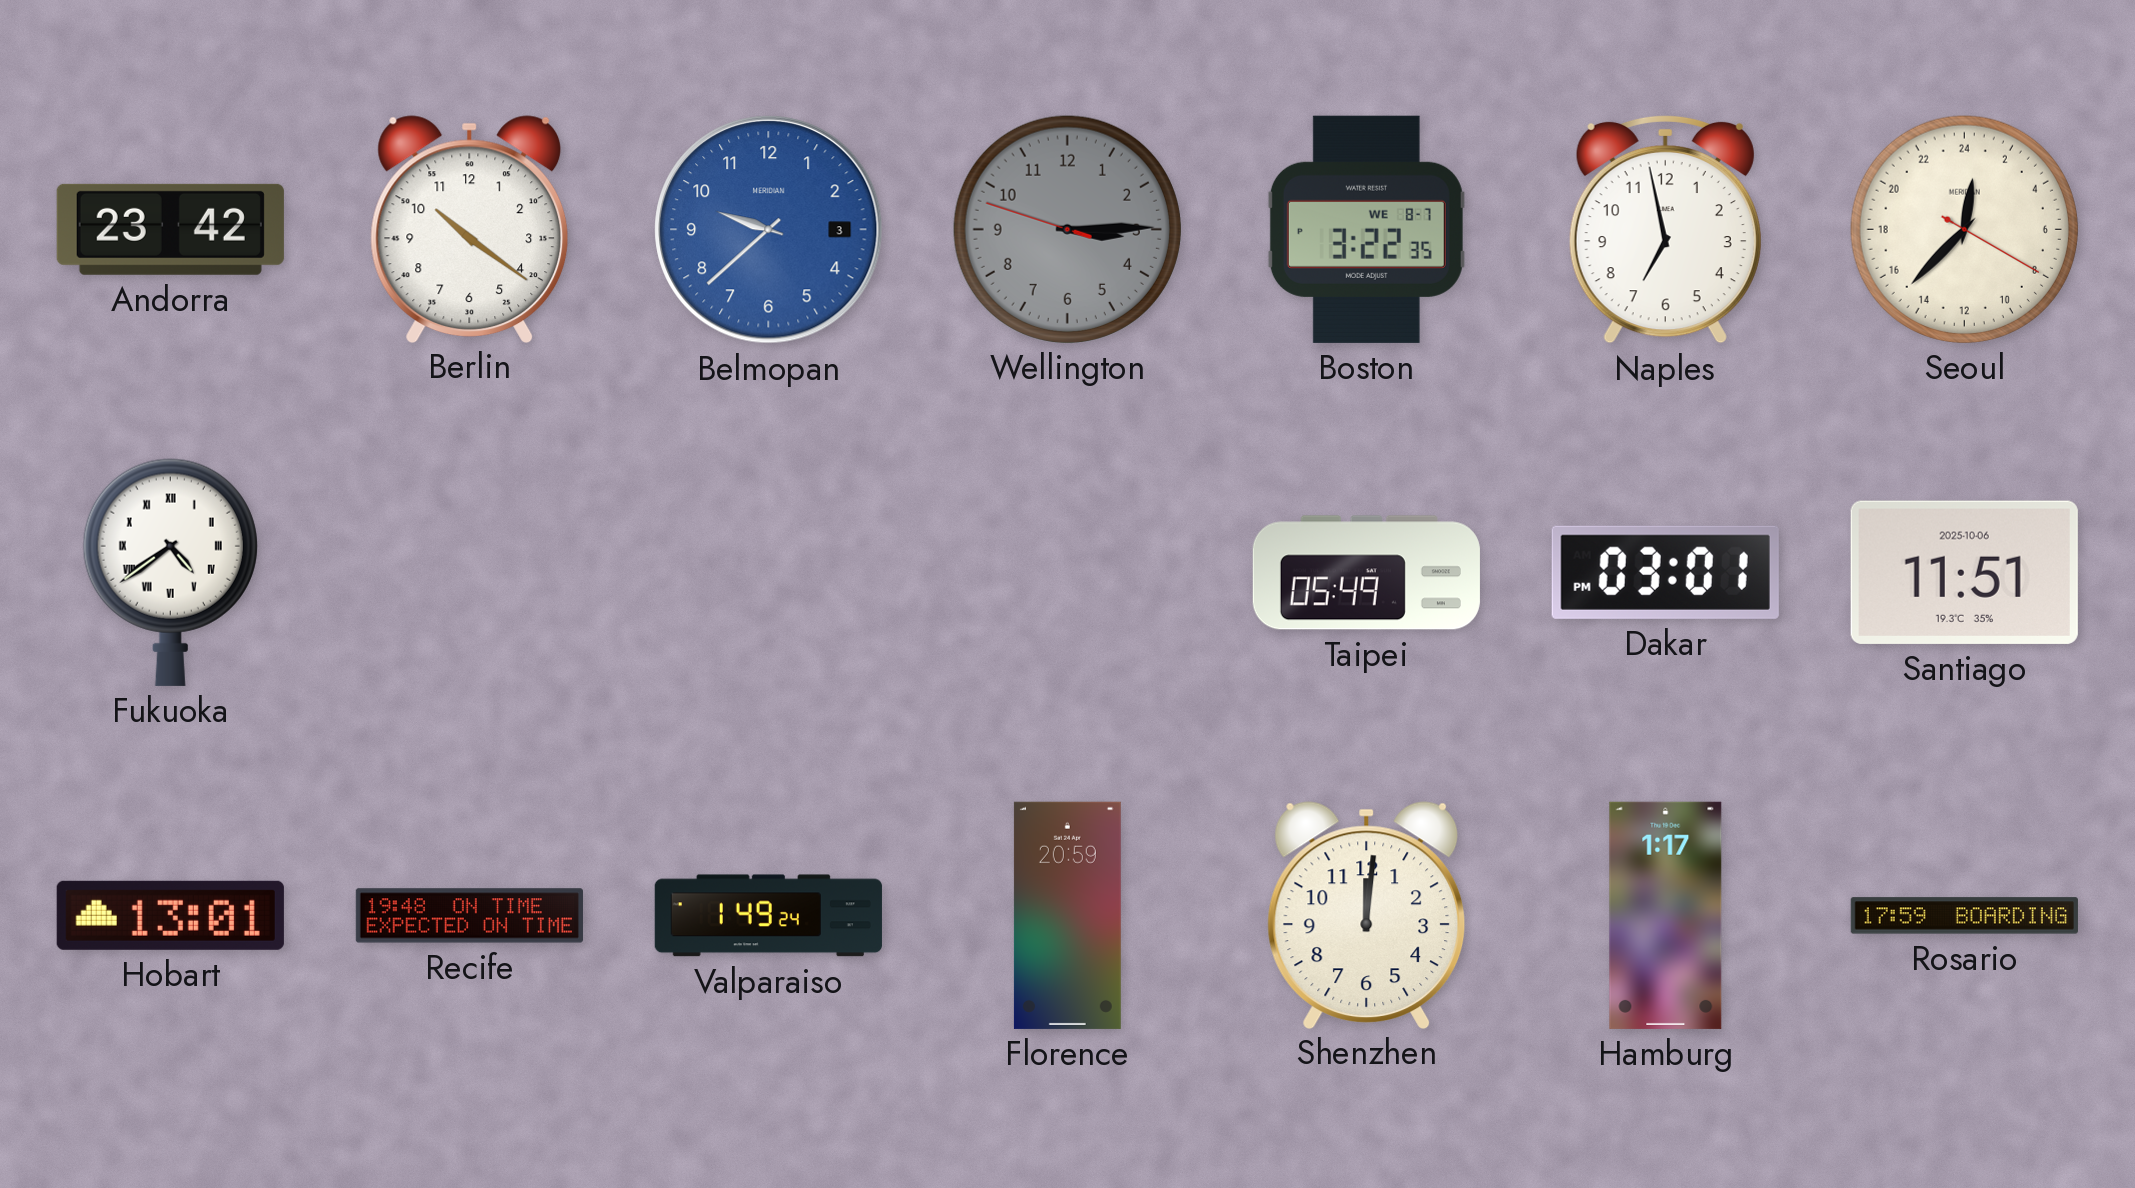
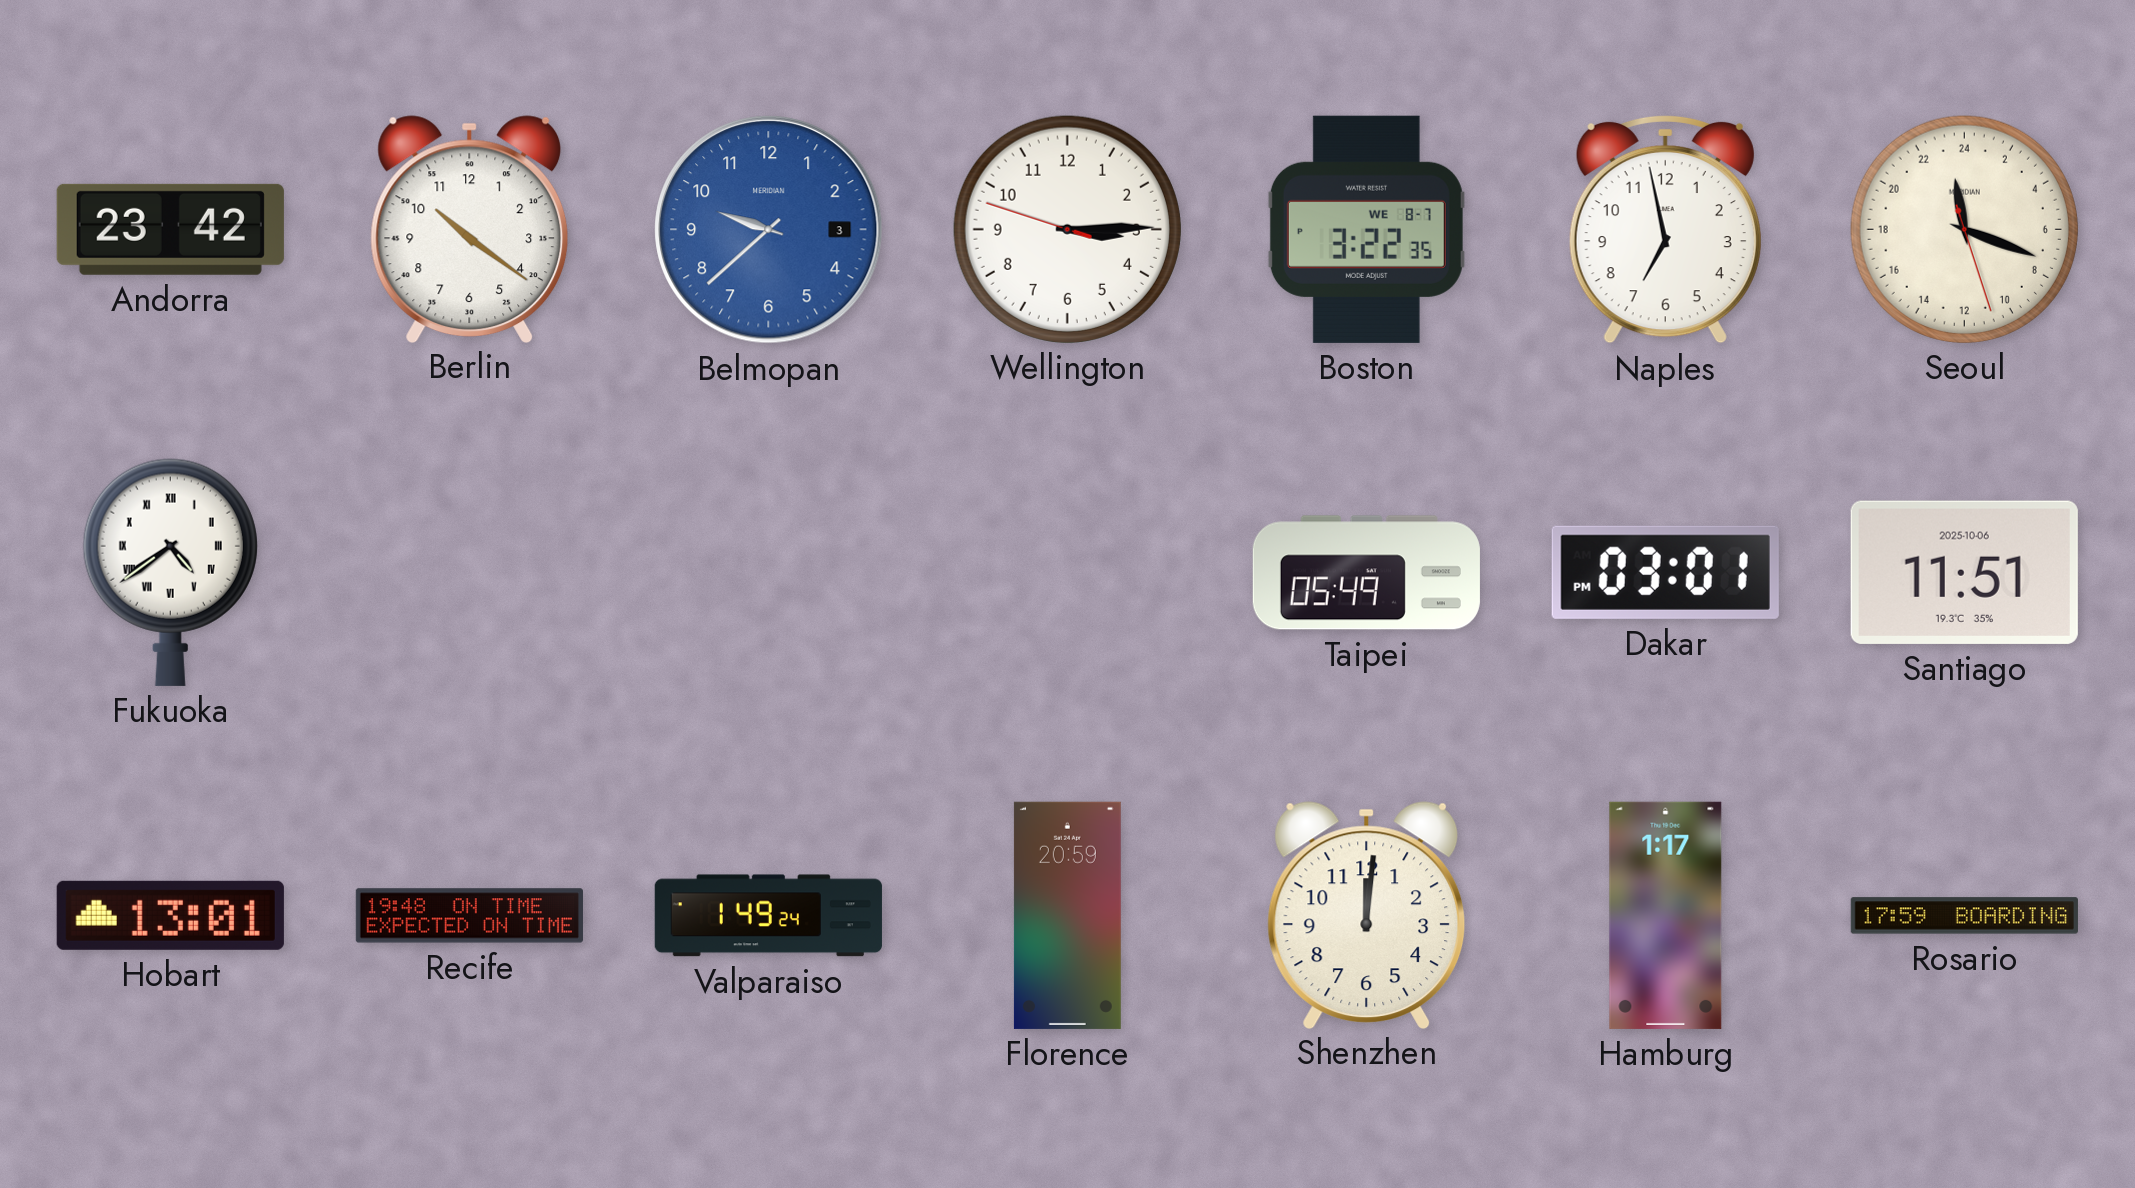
Wellington dial: grey -> white
Seoul: 0:37 -> 23:18
